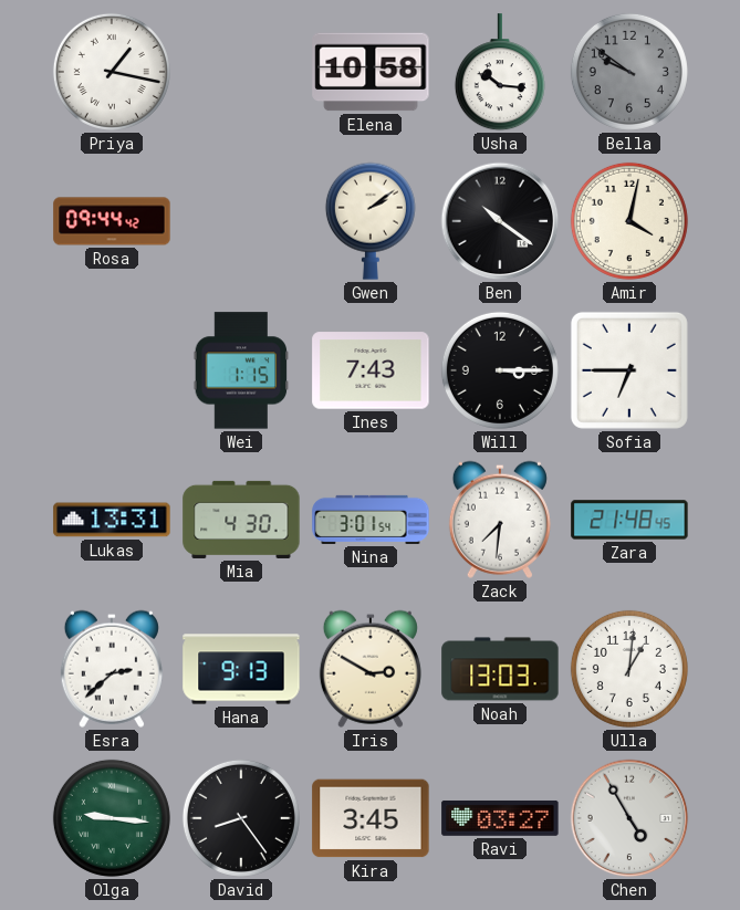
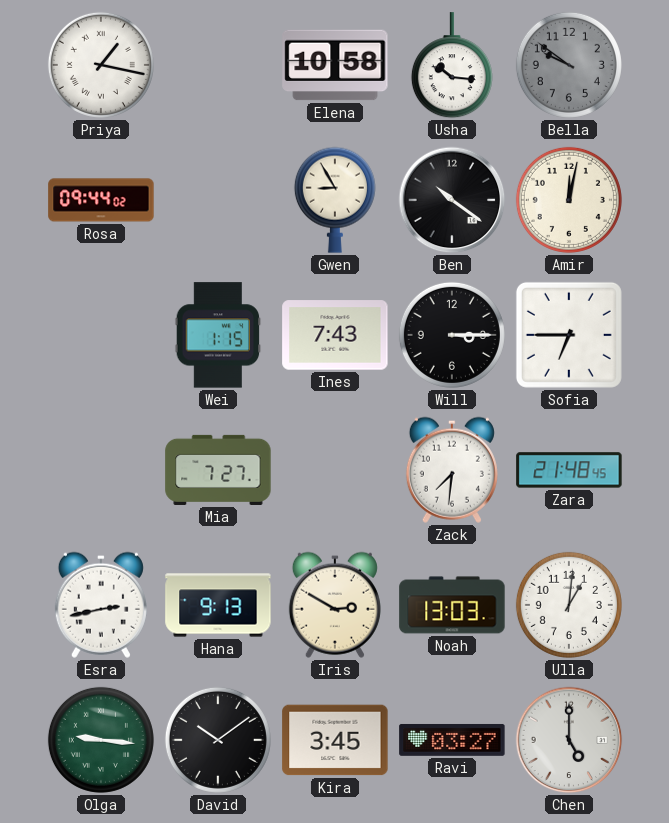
Rosa: 09:44:42 -> 09:44:02
Gwen: 2:09 -> 8:55
Amir: 4:02 -> 12:02
Lukas: 13:31 -> none
Mia: 4:30 -> 7:27
Nina: 3:01 -> none
Esra: 2:38 -> 2:43
David: 8:24 -> 10:09
Chen: 4:55 -> 5:00
